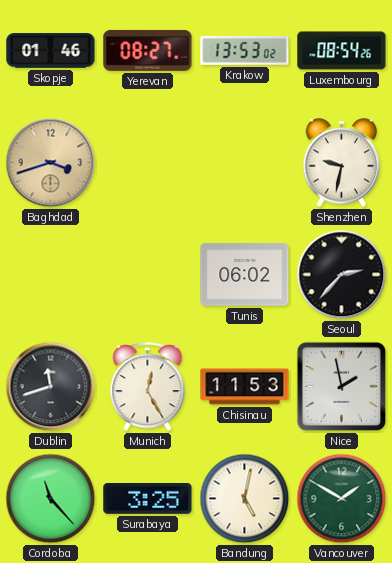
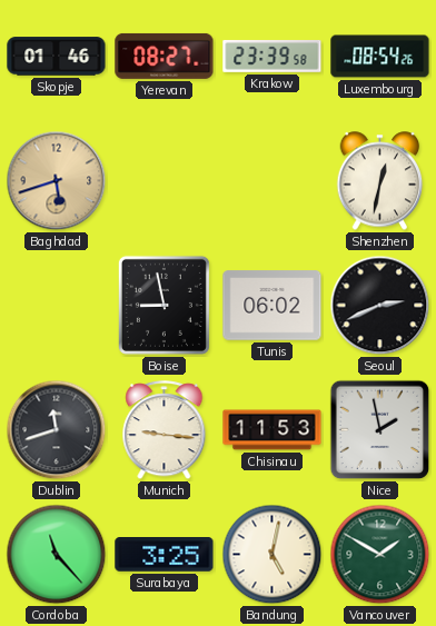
Krakow: 13:53 -> 23:39
Baghdad: 3:42 -> 5:42
Shenzhen: 9:32 -> 12:32
Boise: none -> 8:58
Seoul: 2:37 -> 2:41
Munich: 12:25 -> 9:16
